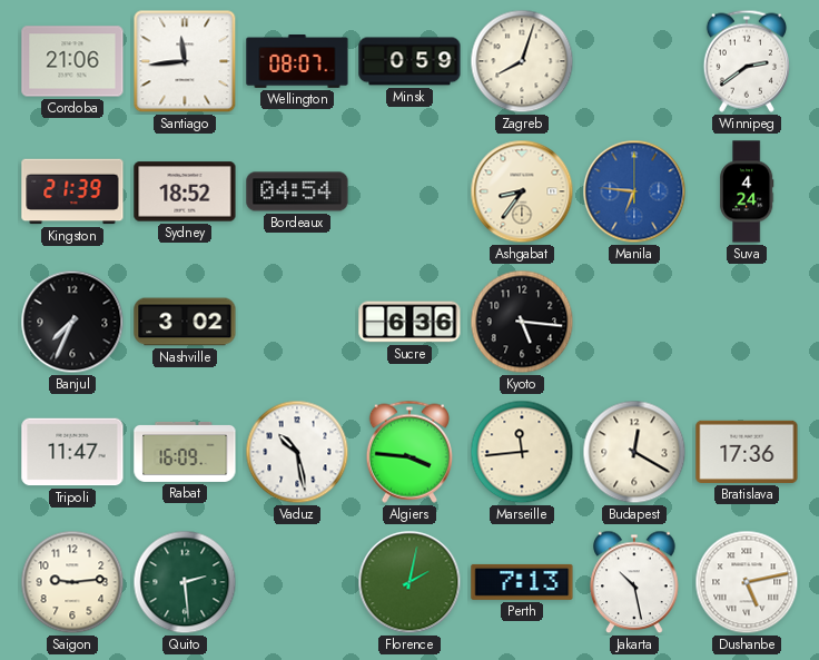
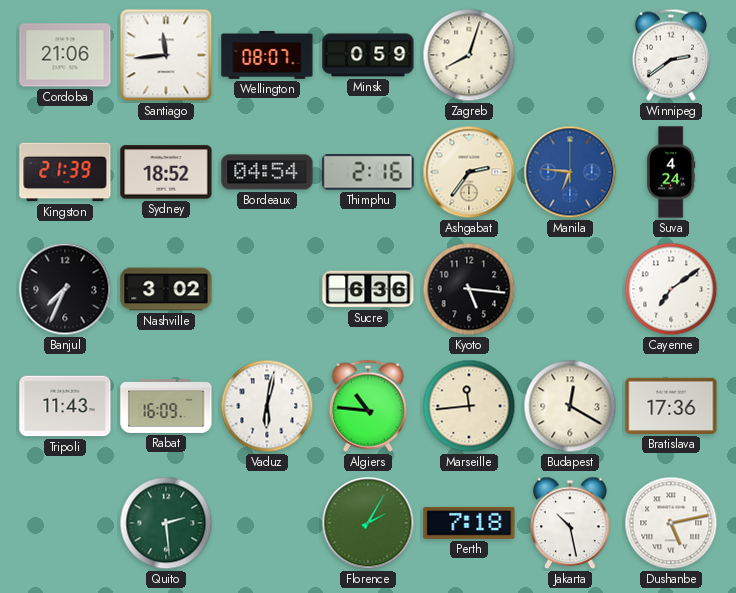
Thimphu: none -> 2:16
Ashgabat: 8:36 -> 2:36
Cayenne: none -> 7:09
Tripoli: 11:47 -> 11:43
Vaduz: 10:28 -> 6:02
Algiers: 3:46 -> 10:46
Saigon: 9:14 -> none
Florence: 2:02 -> 2:05
Perth: 7:13 -> 7:18
